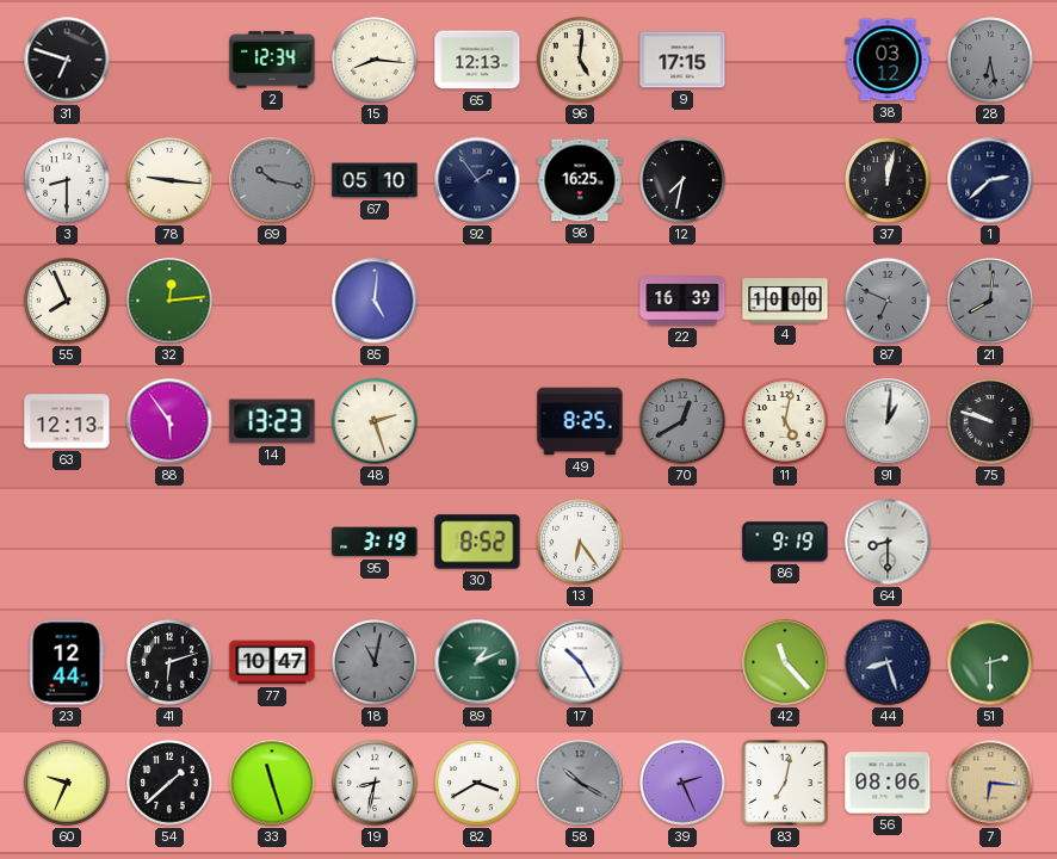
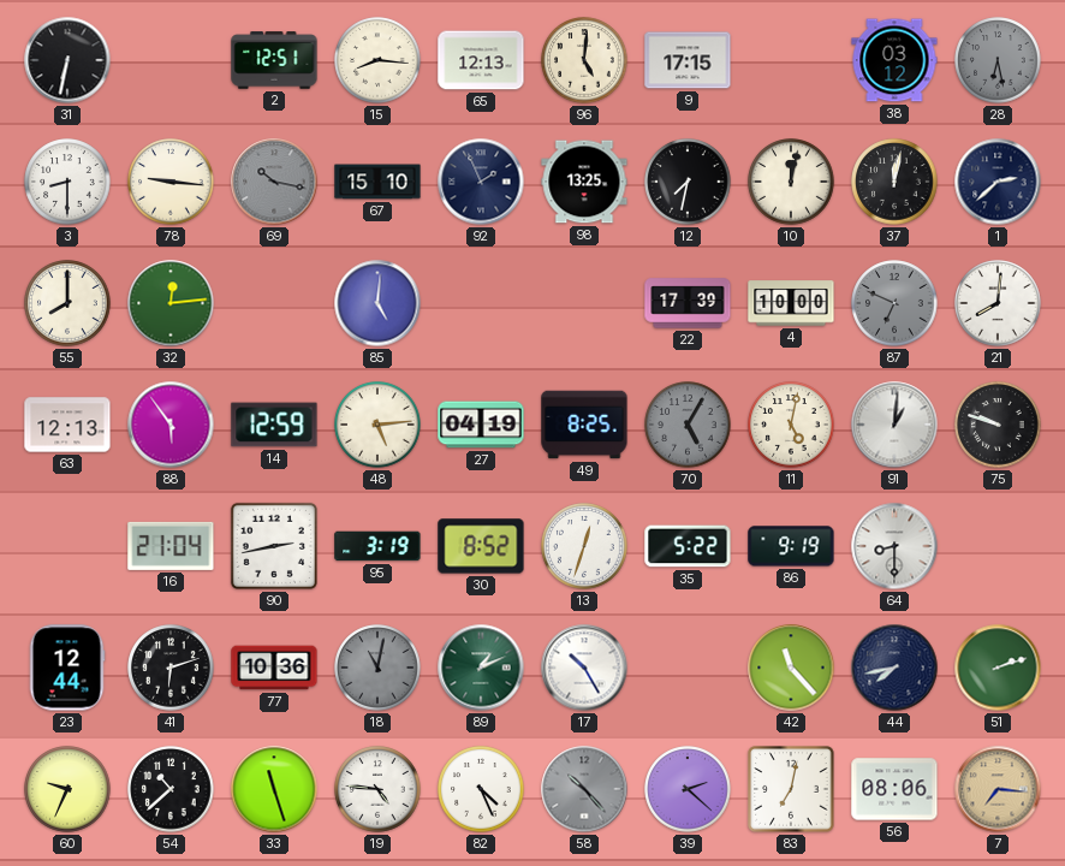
31: 6:48 -> 6:32
2: 12:34 -> 12:51
67: 05:10 -> 15:10
92: 1:54 -> 1:56
98: 16:25 -> 13:25
10: none -> 12:02
55: 7:56 -> 8:00
22: 16:39 -> 17:39
21 dial: grey -> white
14: 13:23 -> 12:59
48: 2:27 -> 5:14
27: none -> 04:19
70: 12:40 -> 5:05
16: none -> 21:04
90: none -> 2:43
13: 6:24 -> 12:33
35: none -> 5:22
77: 10:47 -> 10:36
44: 8:27 -> 7:43
51: 2:30 -> 2:12
54: 1:38 -> 10:38
19: 8:32 -> 4:46
82: 3:40 -> 4:26
58: 10:20 -> 10:23
39: 2:26 -> 2:22
7: 6:16 -> 7:16
